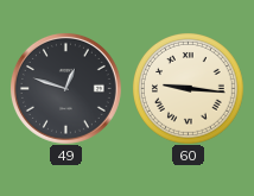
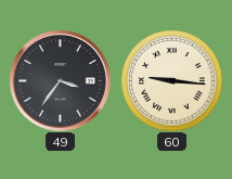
49: 12:48 -> 3:36
